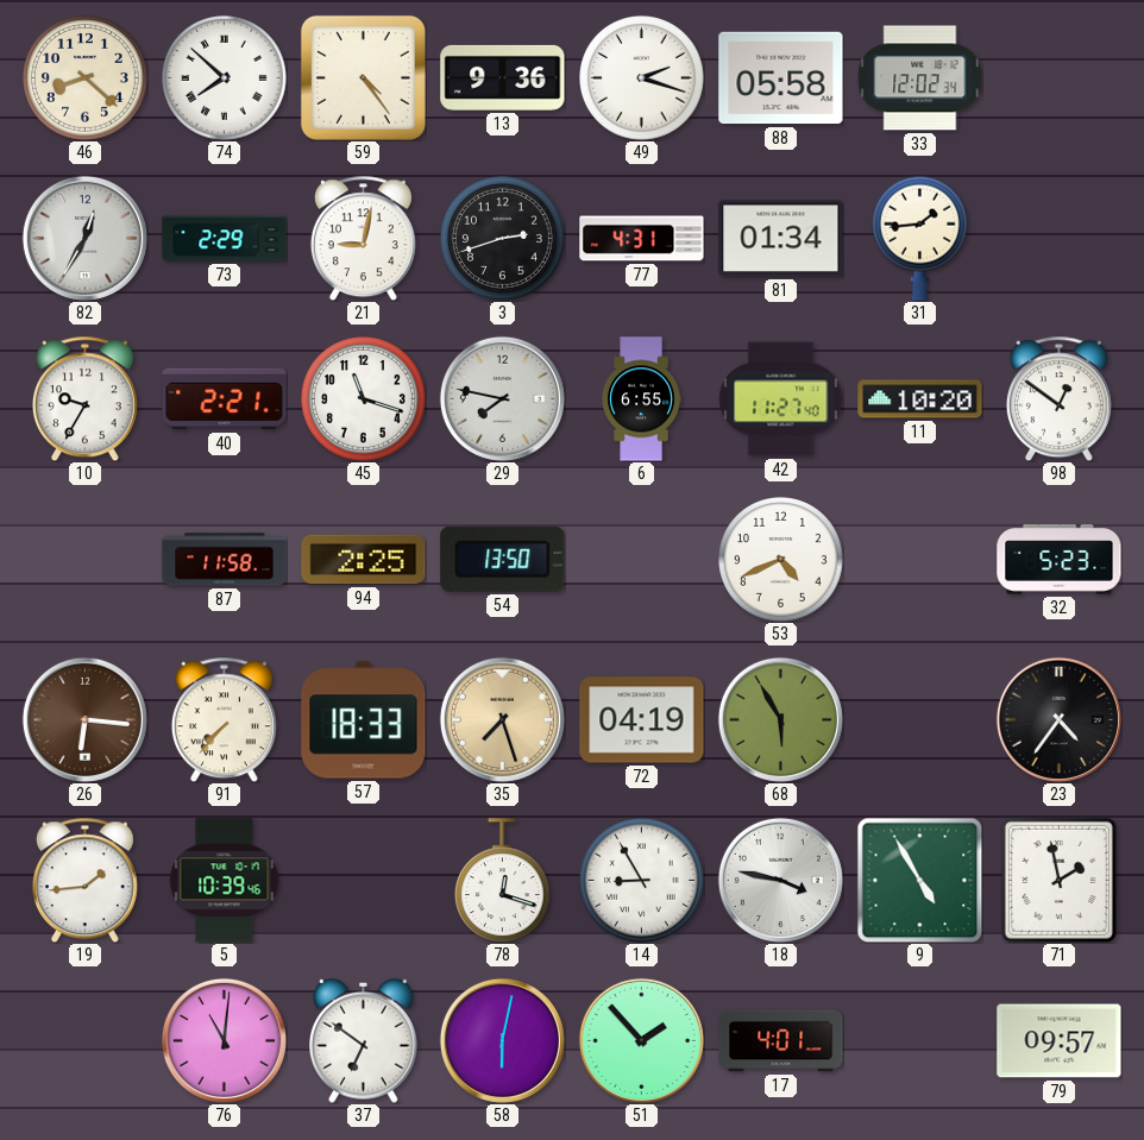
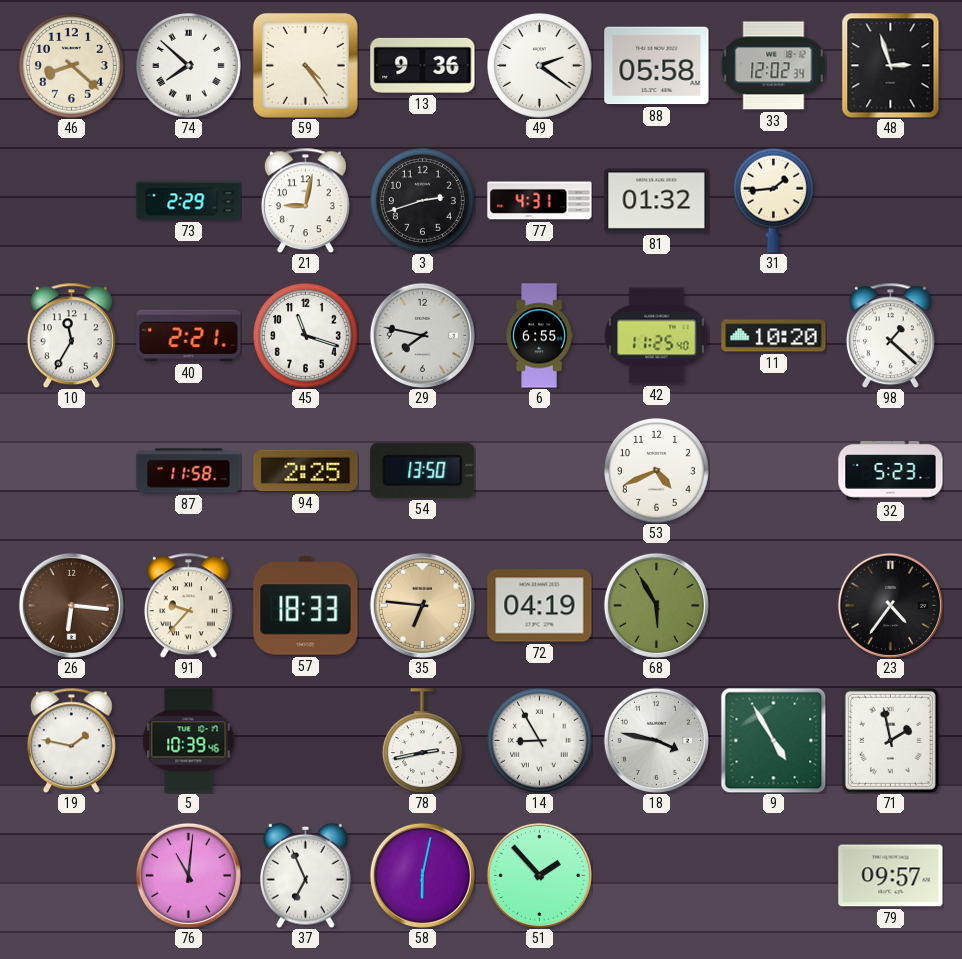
49: 2:18 -> 2:21
48: none -> 2:57
82: 12:35 -> none
81: 01:34 -> 01:32
10: 9:35 -> 11:35
42: 11:27 -> 11:25
98: 12:51 -> 1:22
91: 7:37 -> 9:37
35: 7:27 -> 6:46
19: 1:44 -> 1:47
78: 12:18 -> 2:43
37: 6:51 -> 6:56
17: 4:01 -> none
